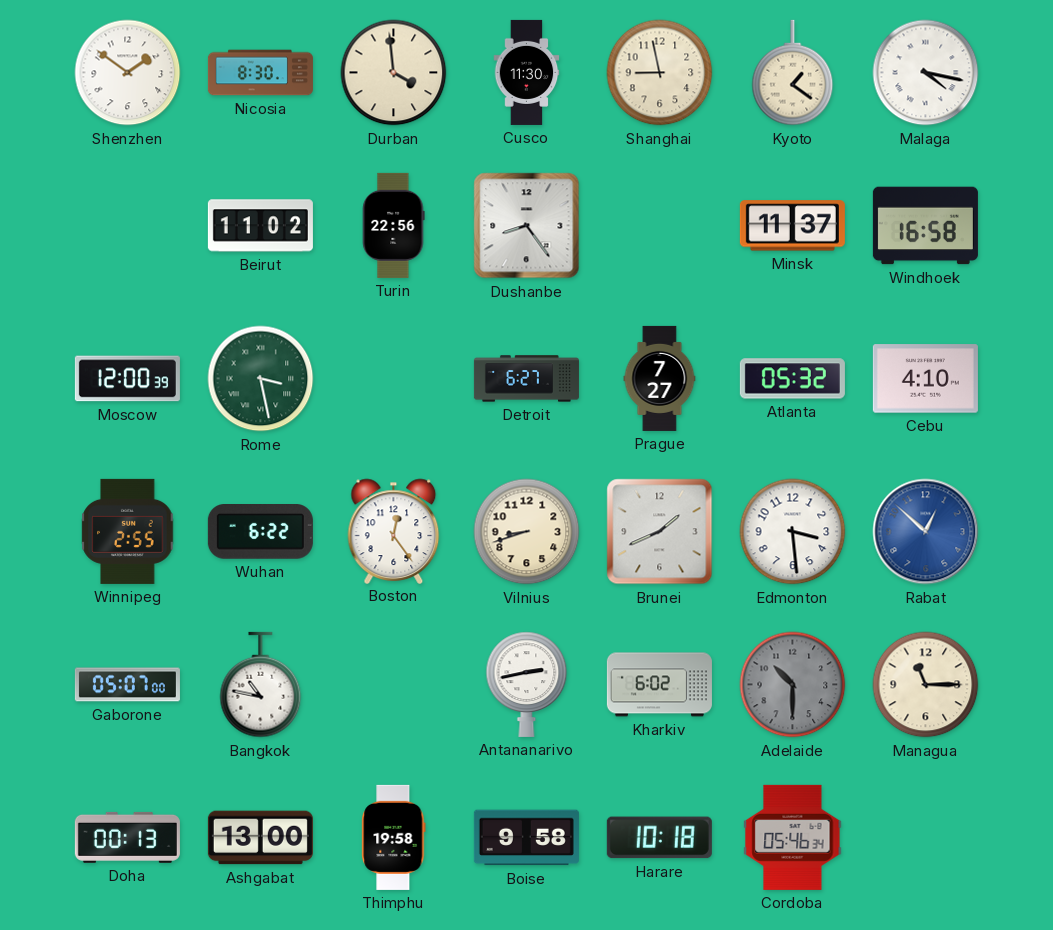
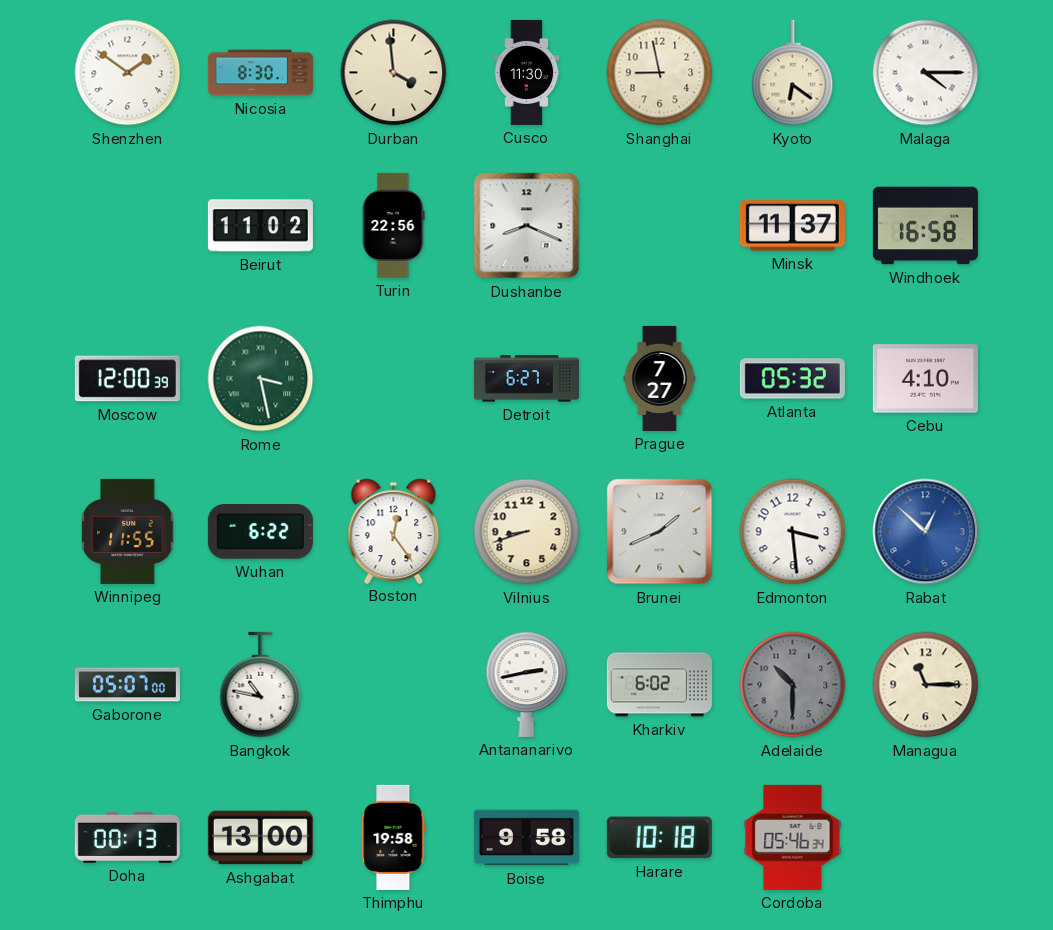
Kyoto: 1:21 -> 6:21
Malaga: 4:17 -> 4:15
Dushanbe: 8:24 -> 8:19
Winnipeg: 2:55 -> 11:55
